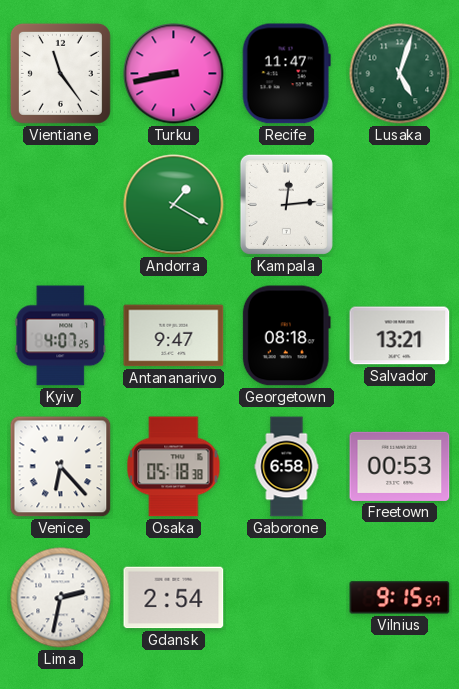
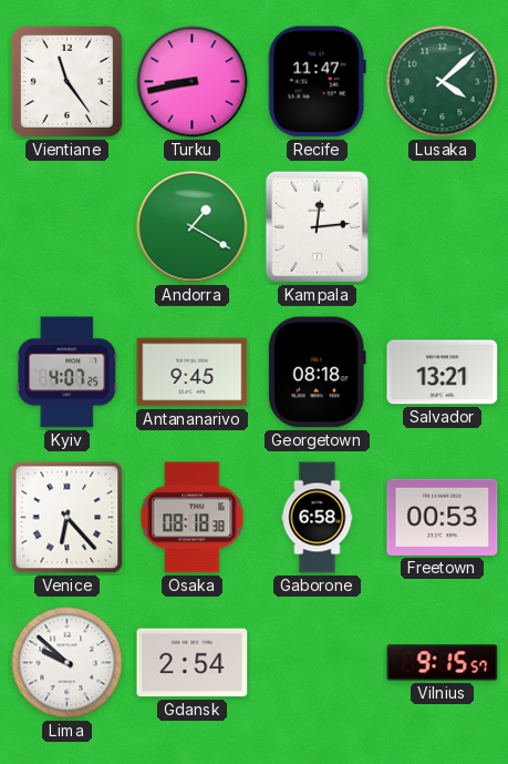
Lusaka: 5:03 -> 4:08
Antananarivo: 9:47 -> 9:45
Osaka: 05:18 -> 08:18
Lima: 2:32 -> 9:52
